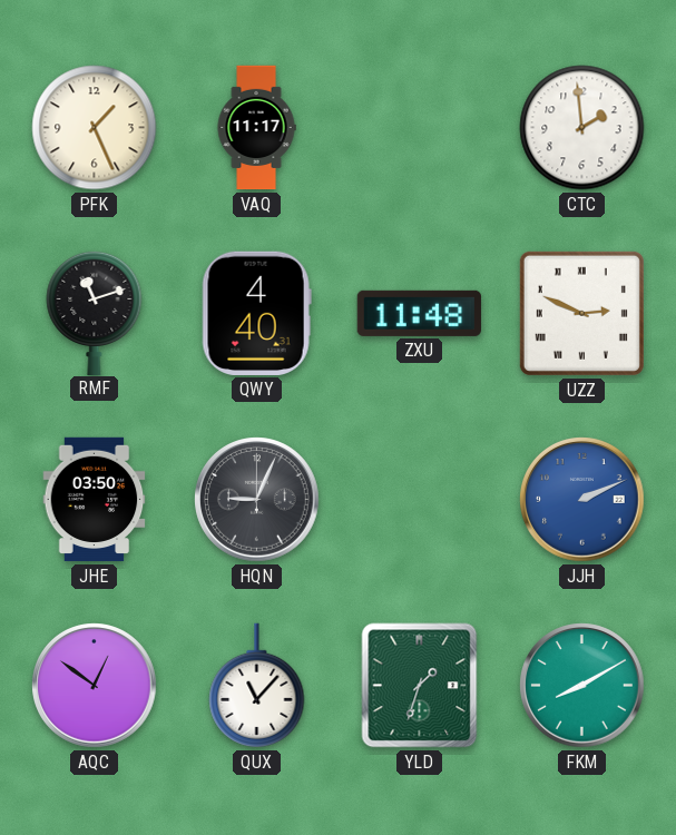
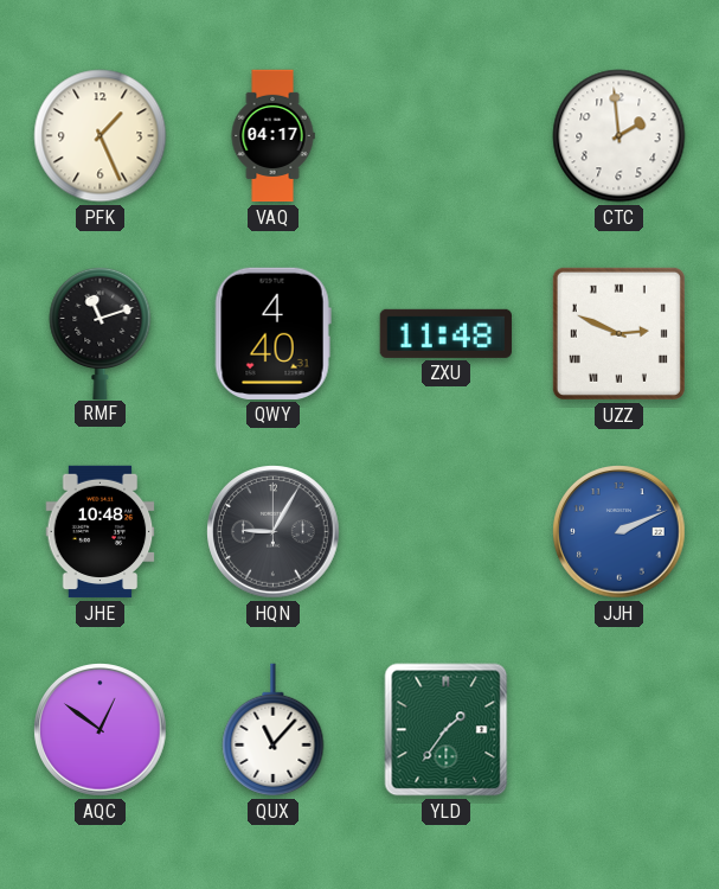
VAQ: 11:17 -> 04:17
JHE: 03:50 -> 10:48
HQN: 9:04 -> 9:05
YLD: 1:33 -> 1:36
FKM: 8:10 -> none
